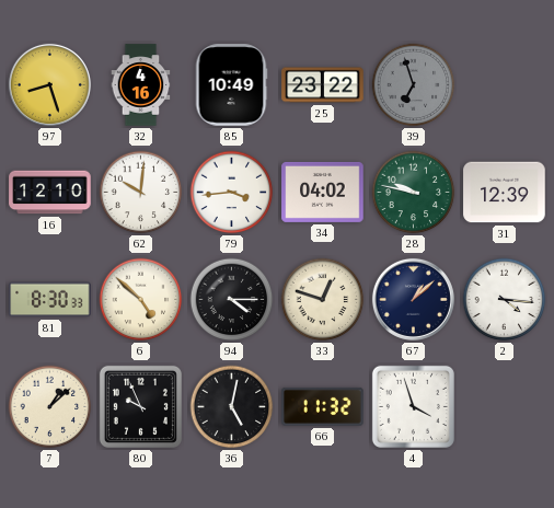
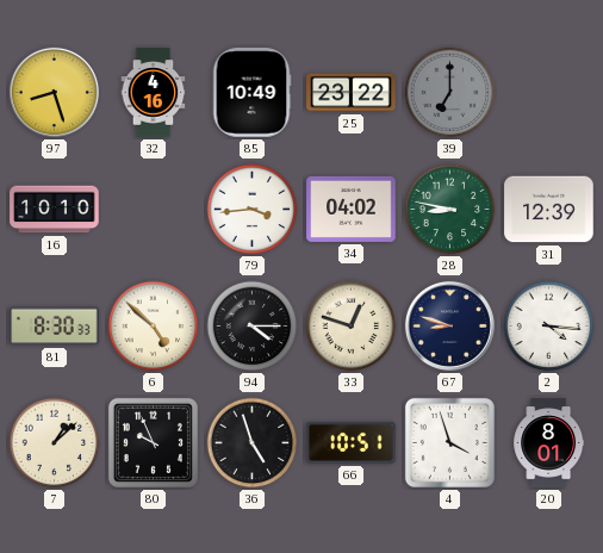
39: 6:57 -> 7:00
16: 12:10 -> 10:10
62: 10:01 -> none
28: 9:47 -> 8:47
67: 1:08 -> 8:48
36: 5:02 -> 4:57
66: 11:32 -> 10:51
20: none -> 8:01
